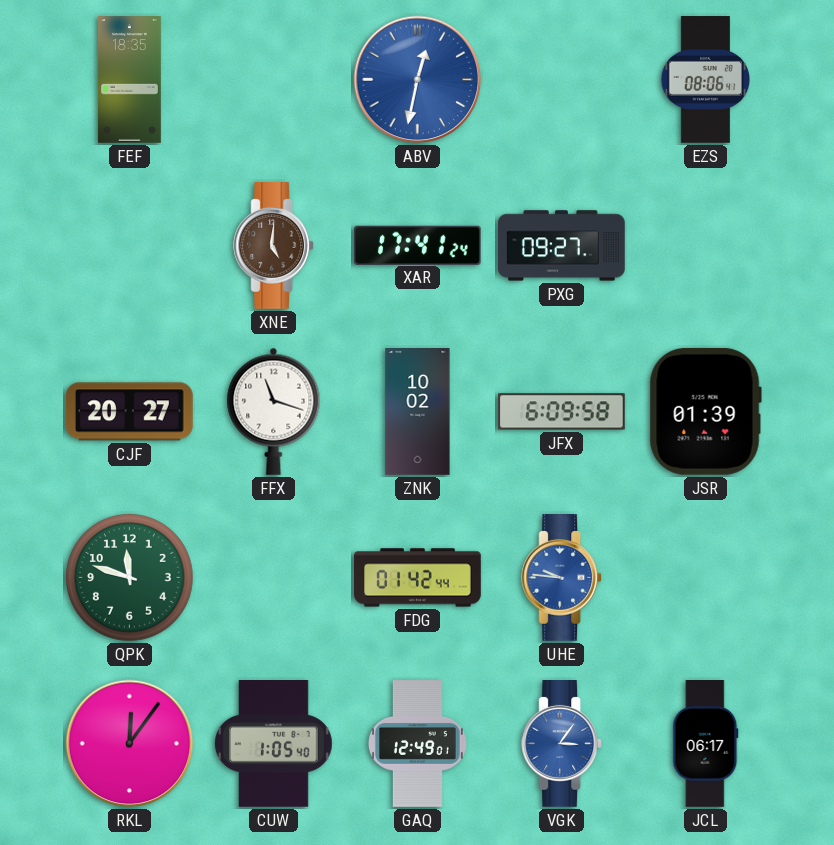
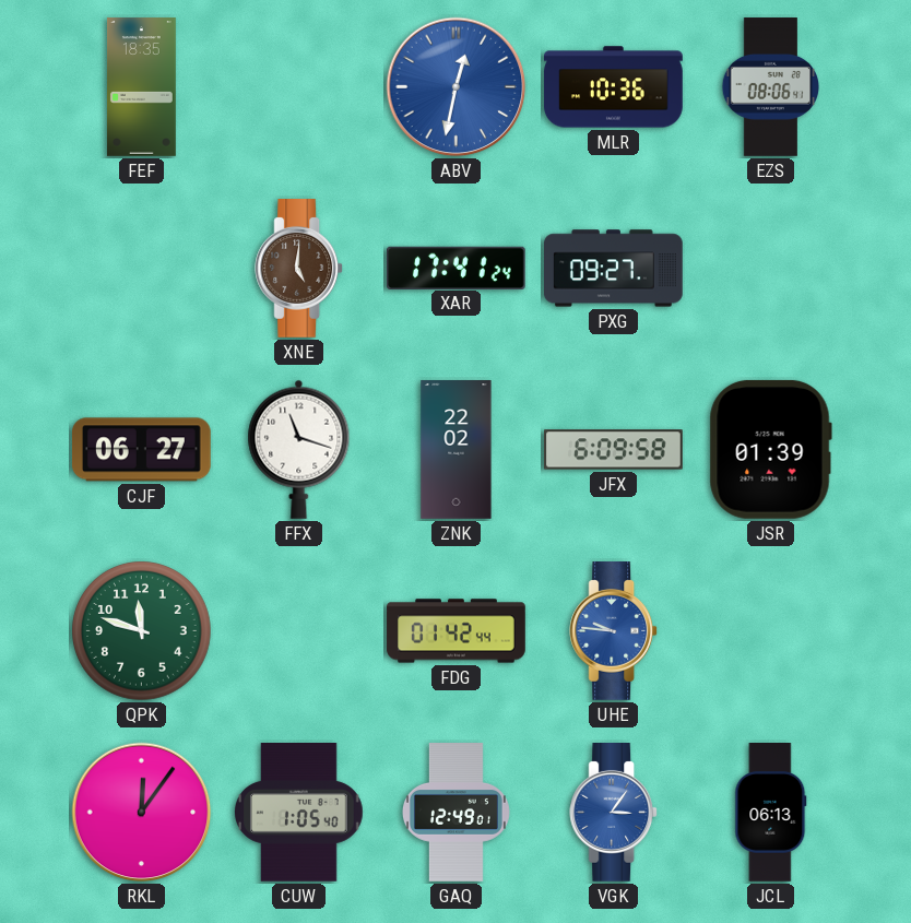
MLR: none -> 10:36
CJF: 20:27 -> 06:27
ZNK: 10:02 -> 22:02
JCL: 06:17 -> 06:13
